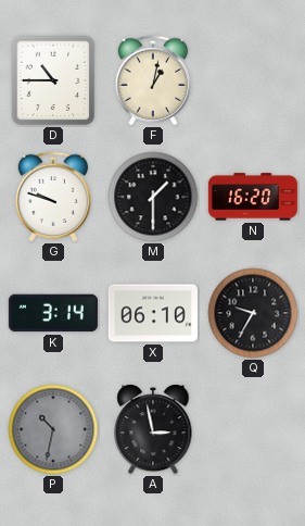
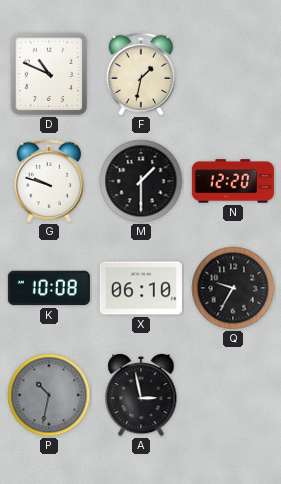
D: 10:45 -> 10:49
F: 1:02 -> 1:32
N: 16:20 -> 12:20
K: 3:14 -> 10:08
